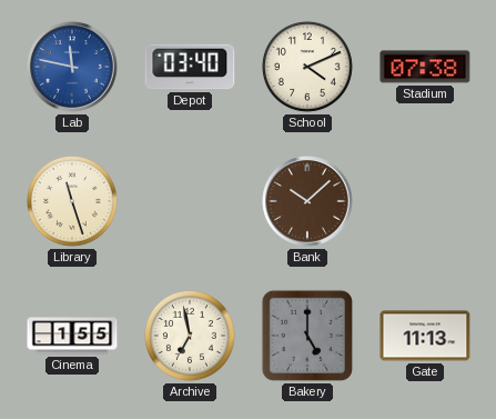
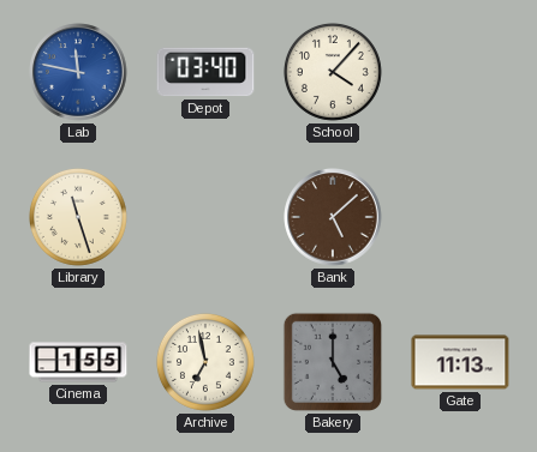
School: 4:11 -> 4:07
Stadium: 07:38 -> none
Bank: 10:08 -> 5:08
